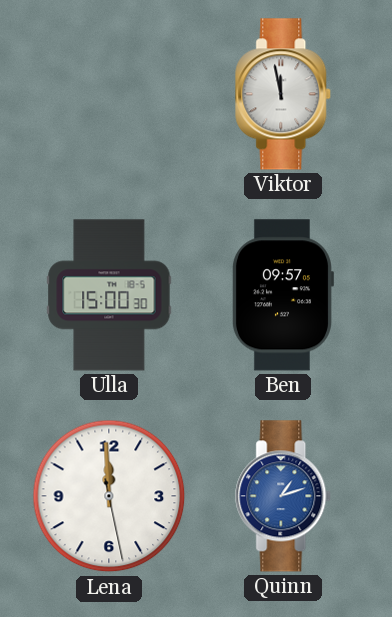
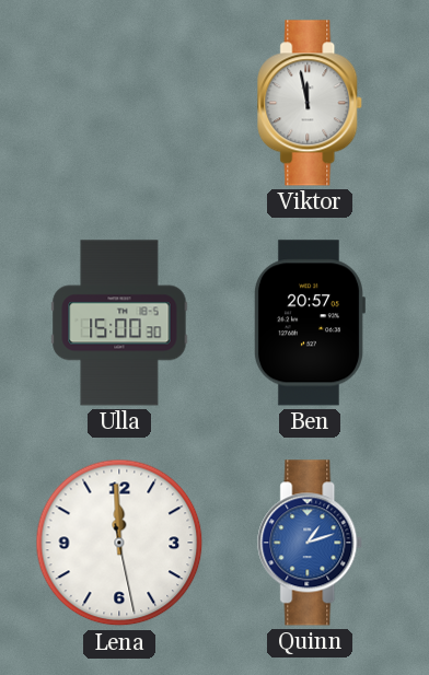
Ben: 09:57 -> 20:57
